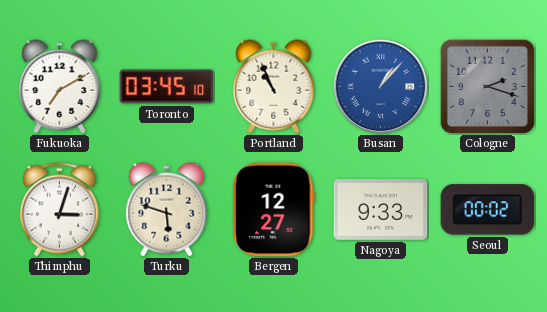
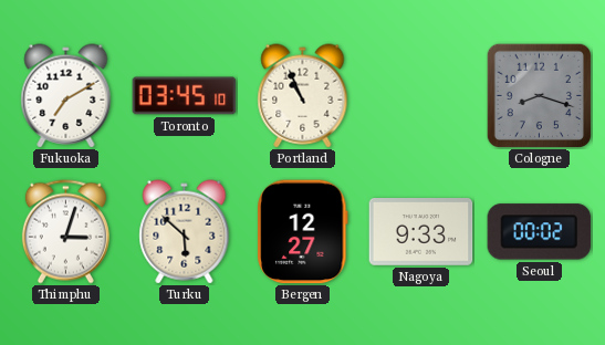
Busan: 1:07 -> none
Cologne: 2:18 -> 8:18
Turku: 5:48 -> 5:52
